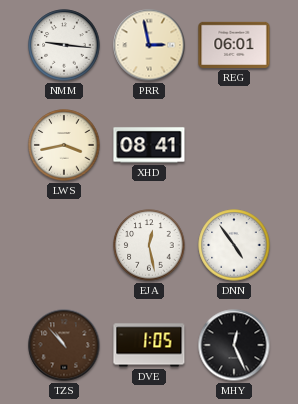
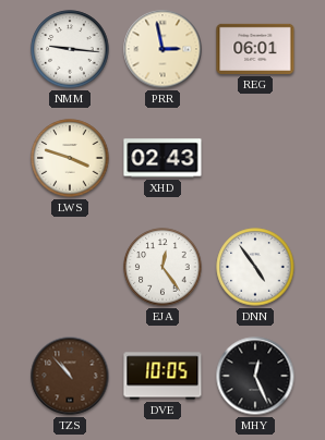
LWS: 3:43 -> 3:48
XHD: 08:41 -> 02:43
EJA: 12:28 -> 12:24
DVE: 1:05 -> 10:05
